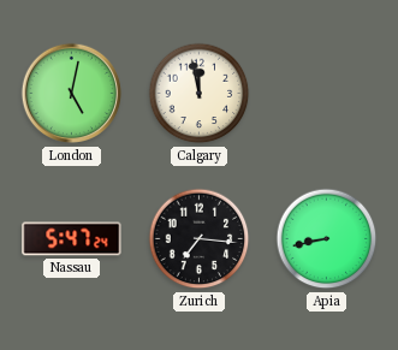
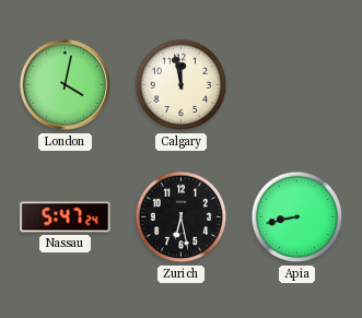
London: 5:02 -> 4:02
Zurich: 7:16 -> 6:28
